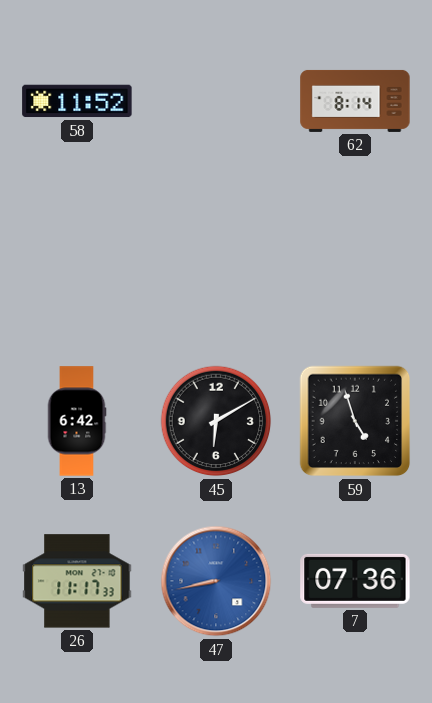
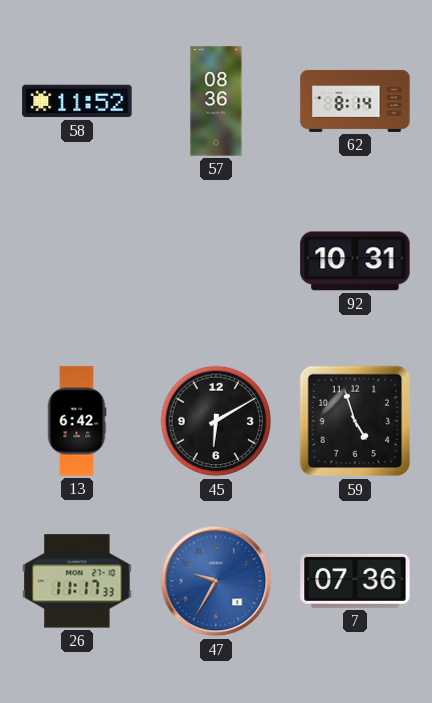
57: none -> 08:36
92: none -> 10:31
47: 8:43 -> 9:35
